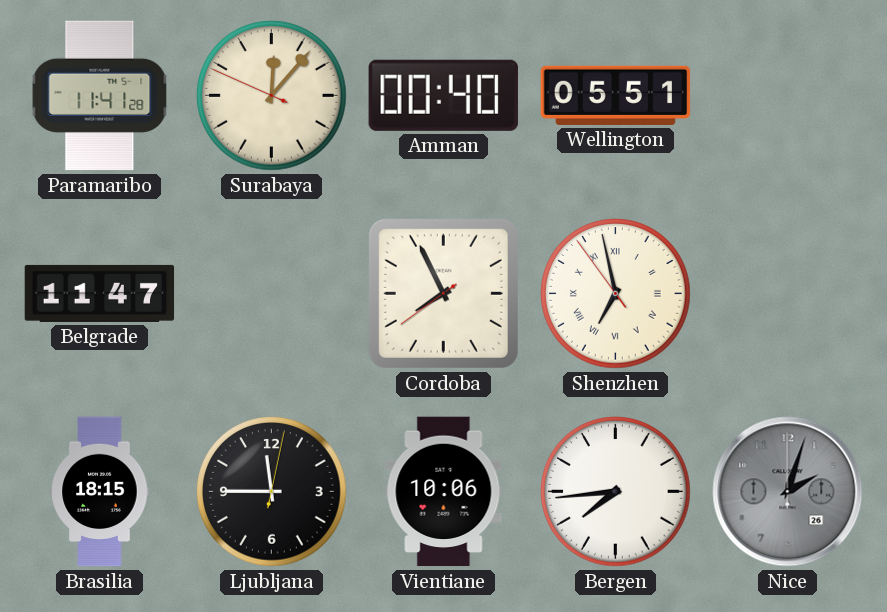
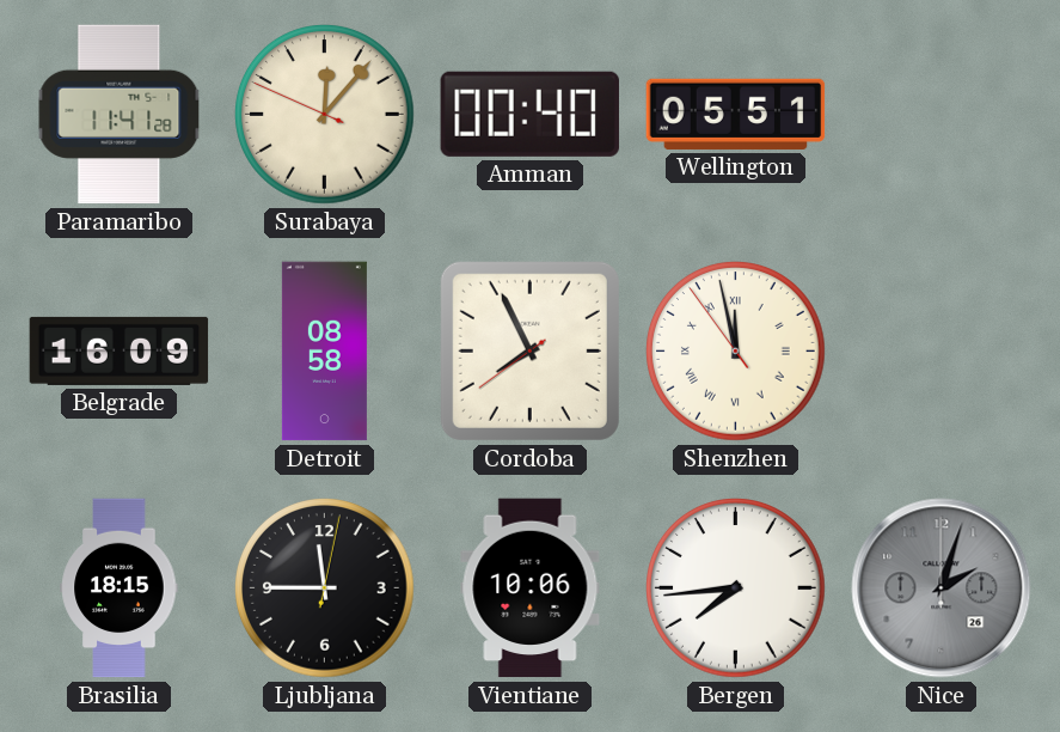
Belgrade: 11:47 -> 16:09
Detroit: none -> 08:58
Shenzhen: 6:57 -> 11:57
